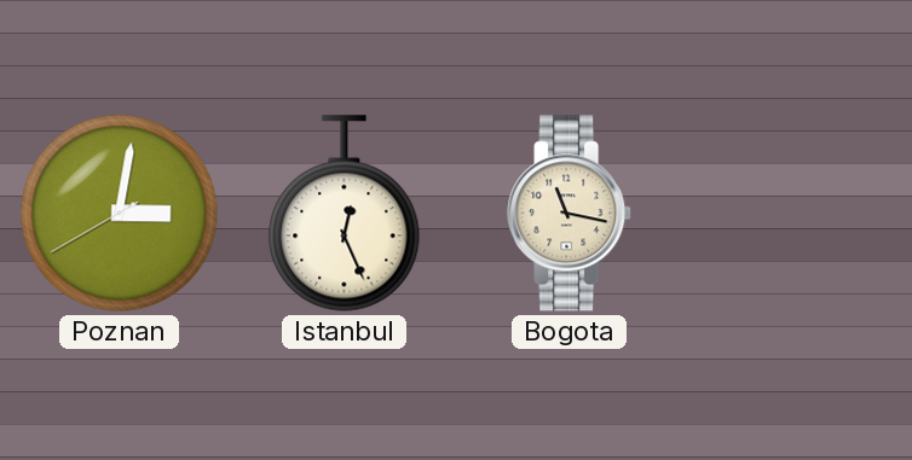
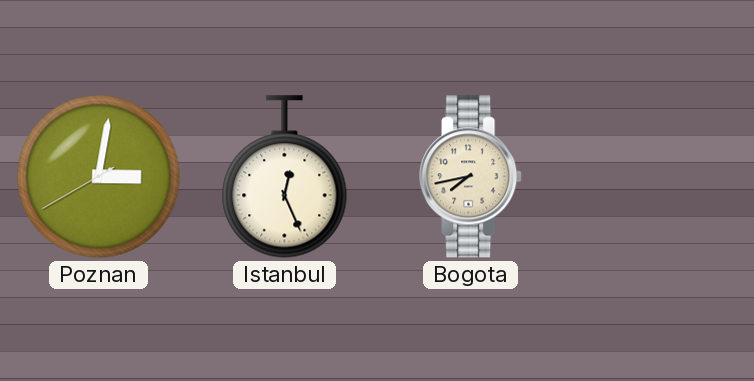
Bogota: 11:17 -> 7:43
